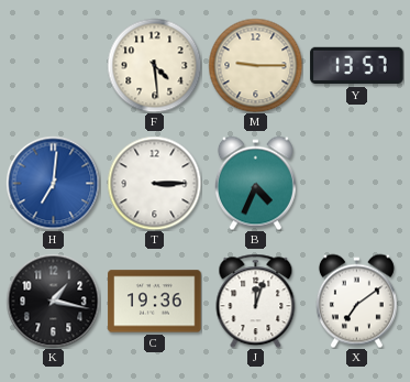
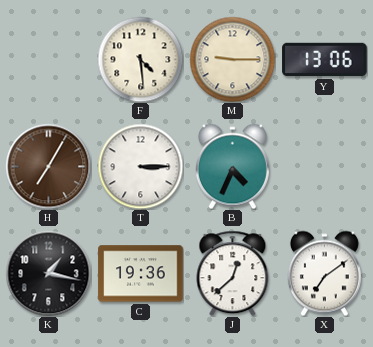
Y: 13:57 -> 13:06
H: 7:01 -> 7:05
H dial: blue -> brown
J: 12:03 -> 12:38
